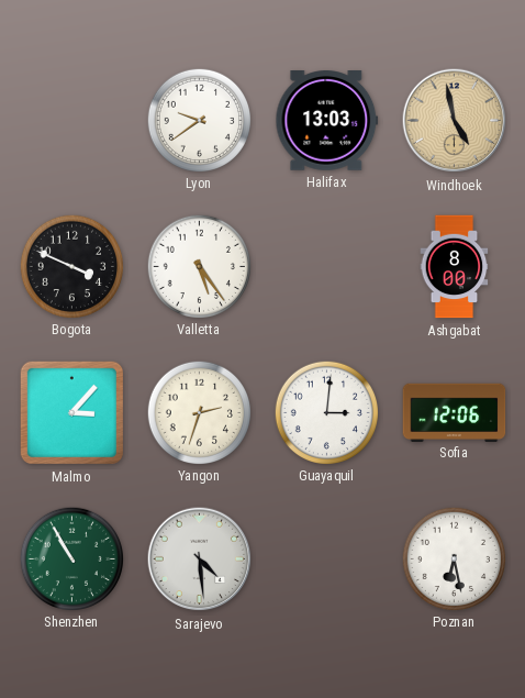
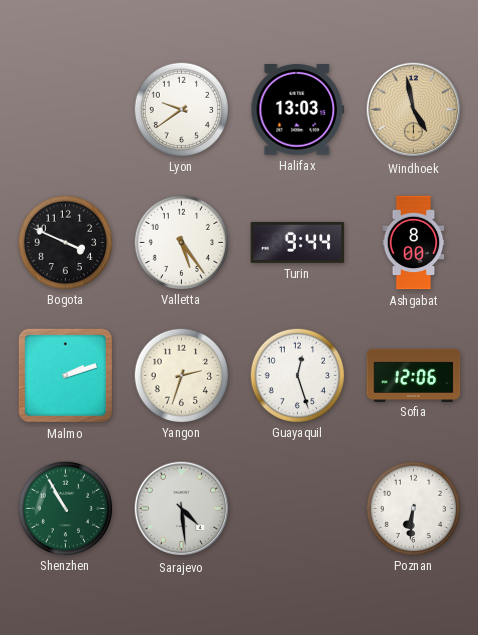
Turin: none -> 9:44
Malmo: 3:07 -> 2:12
Guayaquil: 3:01 -> 12:27
Poznan: 6:28 -> 6:31
